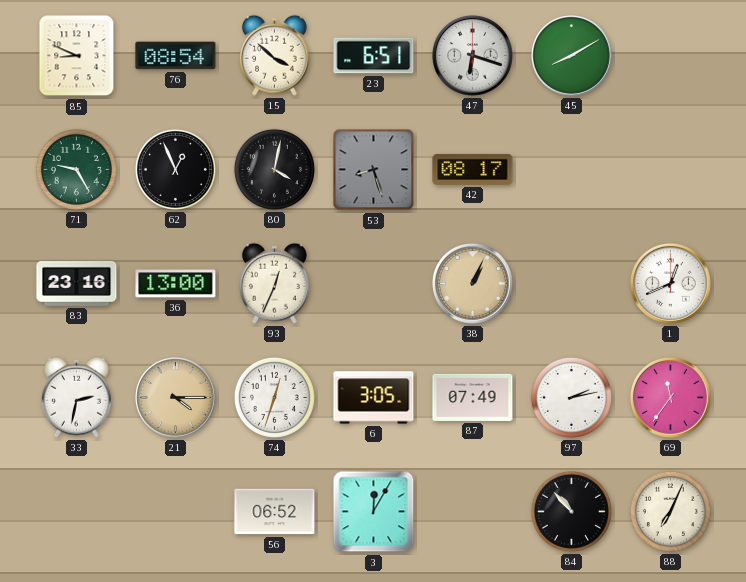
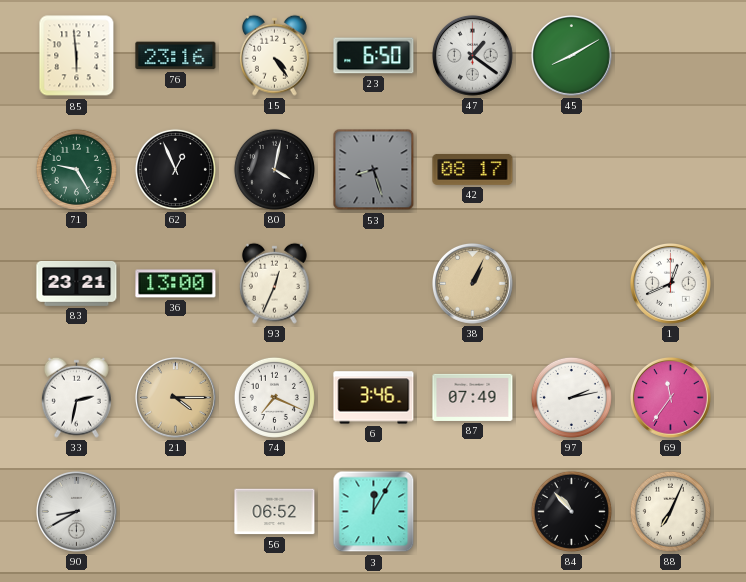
85: 8:49 -> 5:59
76: 08:54 -> 23:16
15: 3:52 -> 4:24
23: 6:51 -> 6:50
47: 6:18 -> 1:21
83: 23:16 -> 23:21
74: 12:33 -> 7:19
6: 3:05 -> 3:46
90: none -> 8:40
